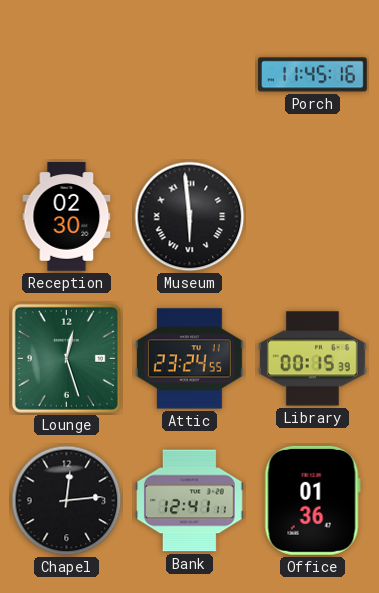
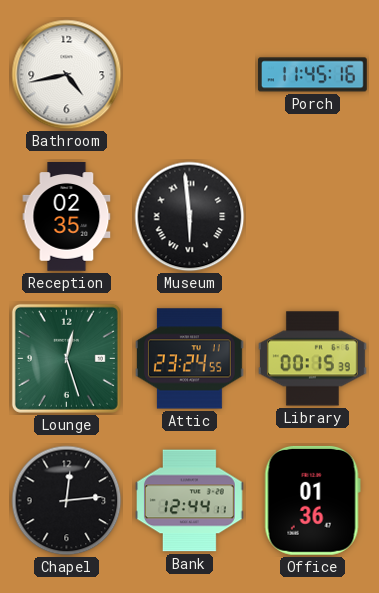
Bathroom: none -> 4:43
Reception: 02:30 -> 02:35
Bank: 12:41 -> 12:44
